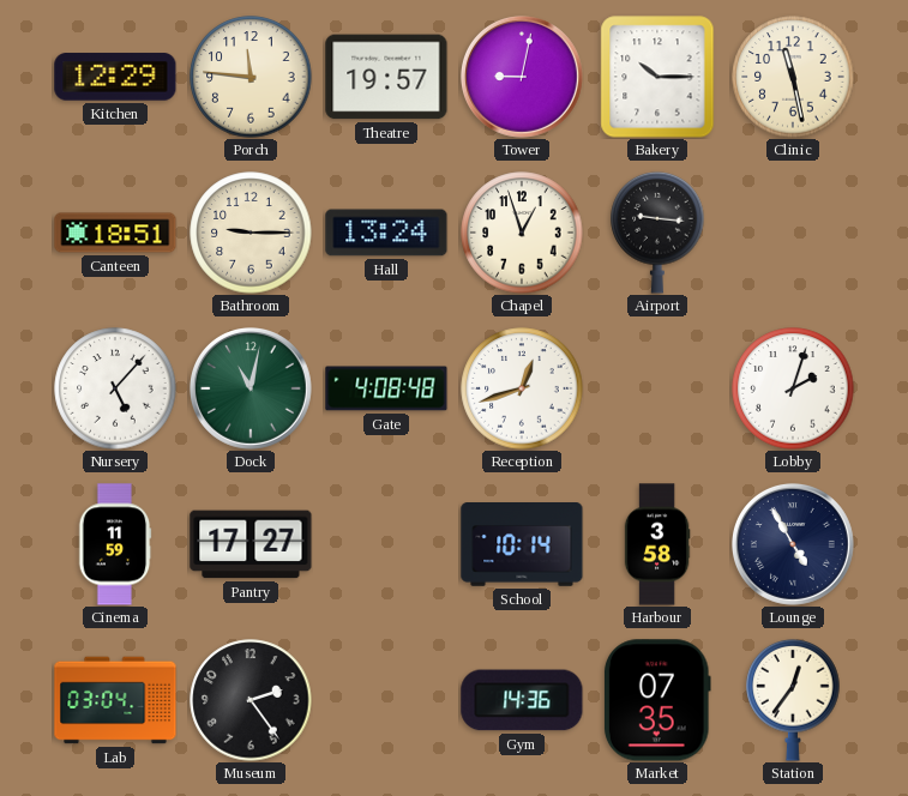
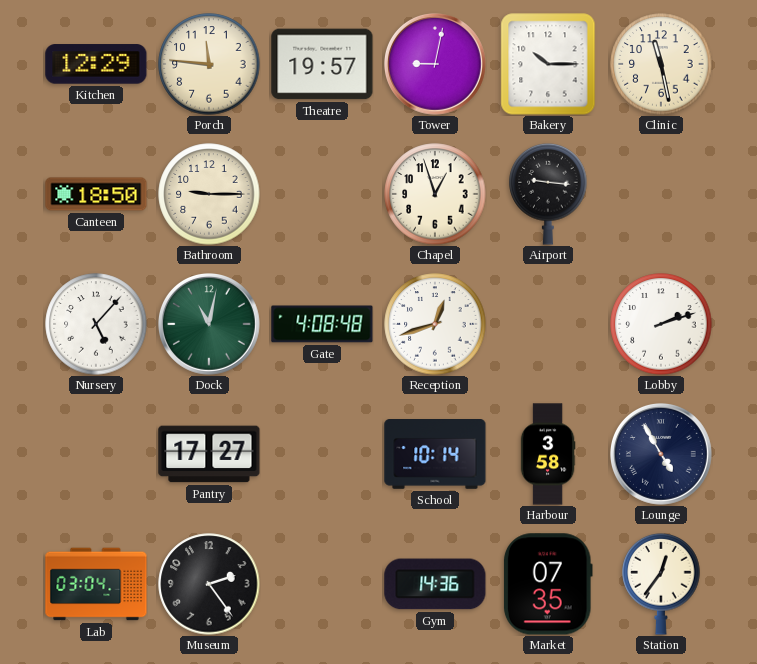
Canteen: 18:51 -> 18:50
Hall: 13:24 -> none
Lobby: 2:03 -> 2:12
Cinema: 11:59 -> none
